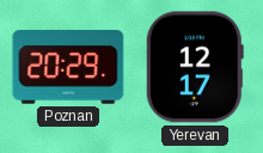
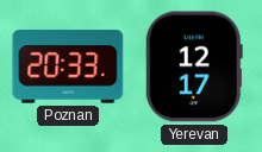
Poznan: 20:29 -> 20:33
